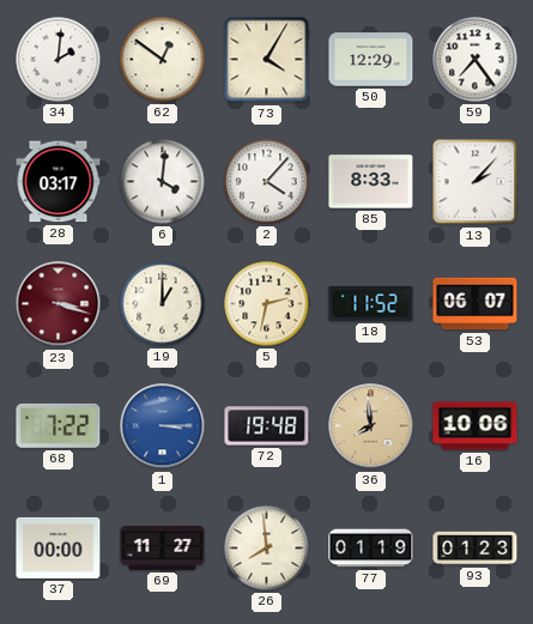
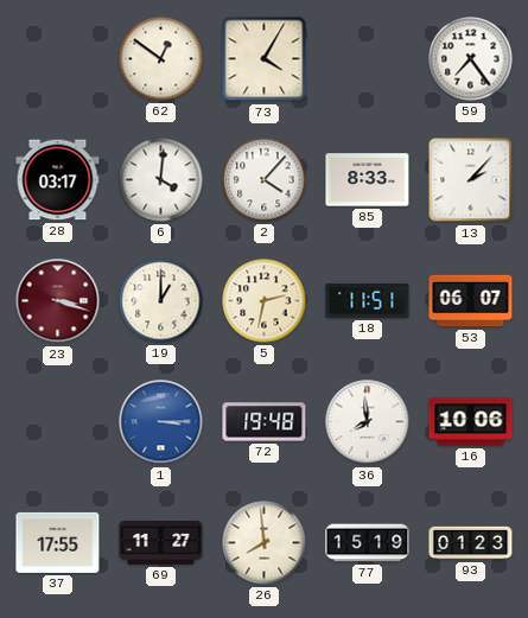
34: 2:01 -> none
50: 12:29 -> none
18: 11:52 -> 11:51
68: 7:22 -> none
36 dial: champagne -> white
37: 00:00 -> 17:55
77: 01:19 -> 15:19
